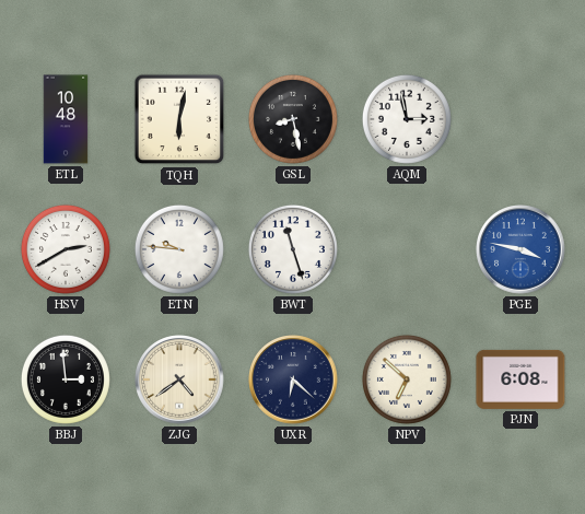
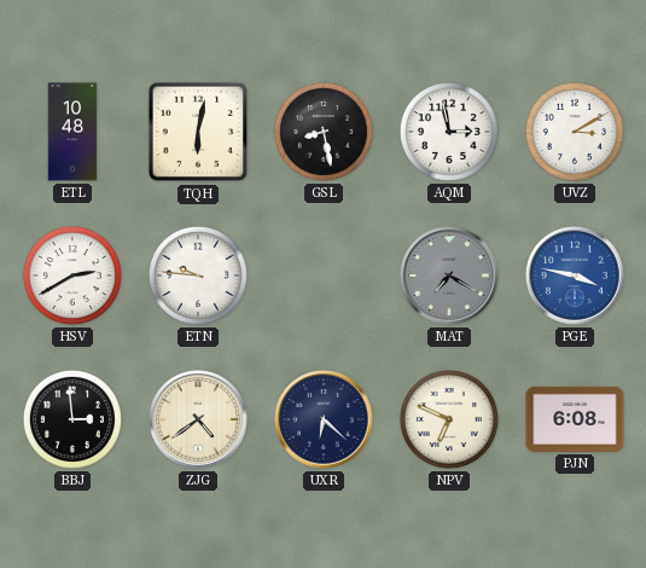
UVZ: none -> 3:10
BWT: 11:27 -> none
MAT: none -> 7:20
NPV: 6:52 -> 6:49
